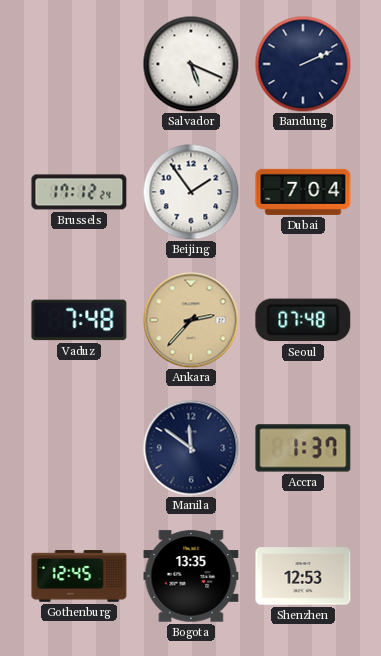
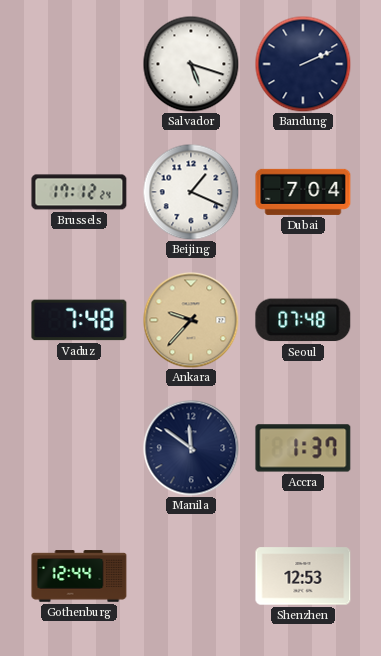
Salvador: 5:19 -> 5:18
Beijing: 1:54 -> 1:19
Ankara: 2:37 -> 9:37
Gothenburg: 12:45 -> 12:44
Bogota: 13:35 -> none
